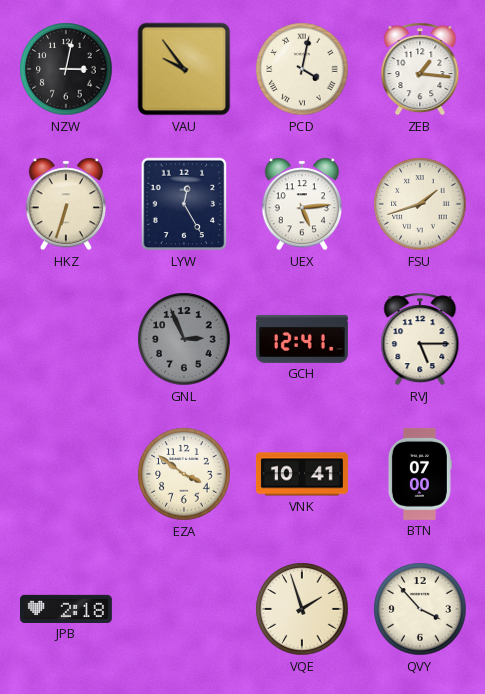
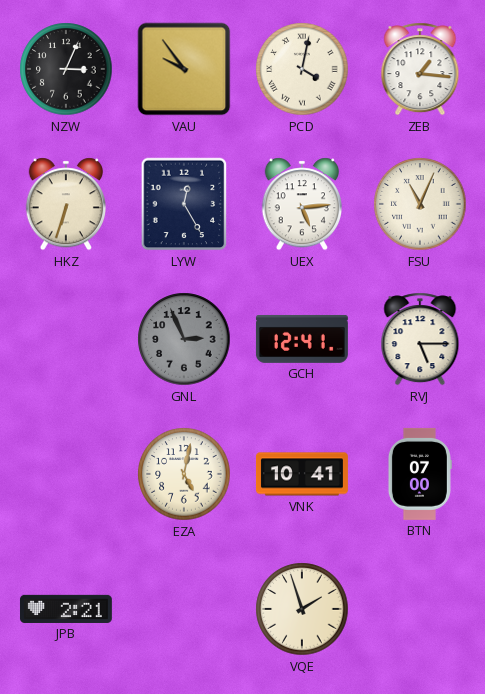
NZW: 3:02 -> 3:04
FSU: 1:42 -> 11:04
EZA: 3:51 -> 5:02
JPB: 2:18 -> 2:21
QVY: 3:53 -> none
